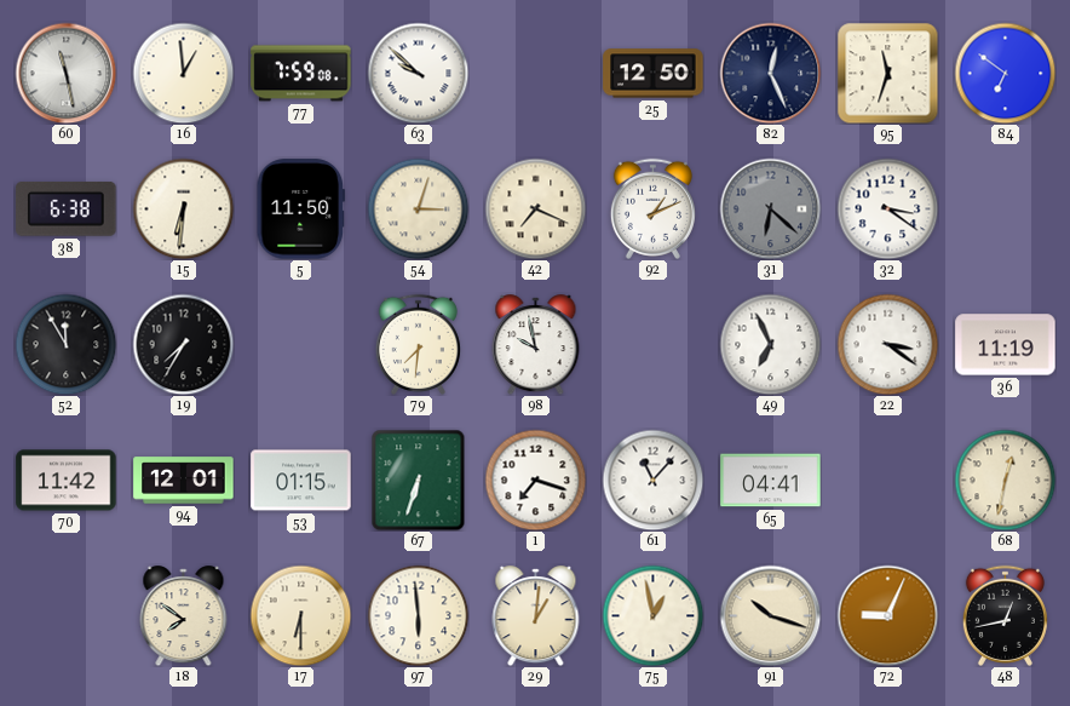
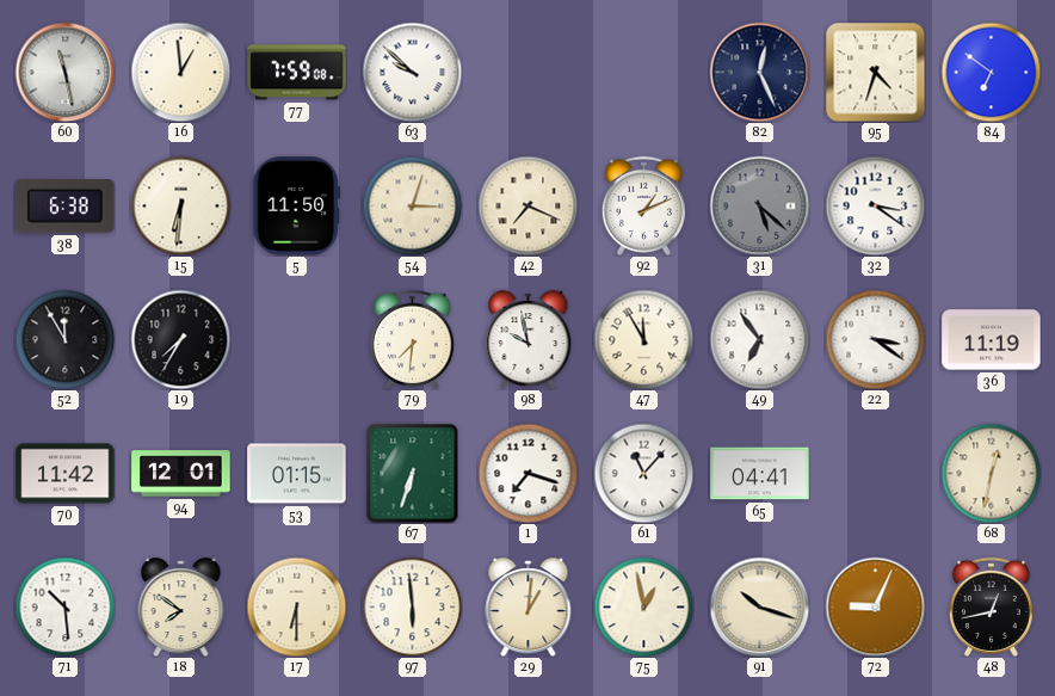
25: 12:50 -> none
95: 11:33 -> 4:33
31: 6:22 -> 5:22
47: none -> 11:55
49: 6:56 -> 6:54
71: none -> 10:29
